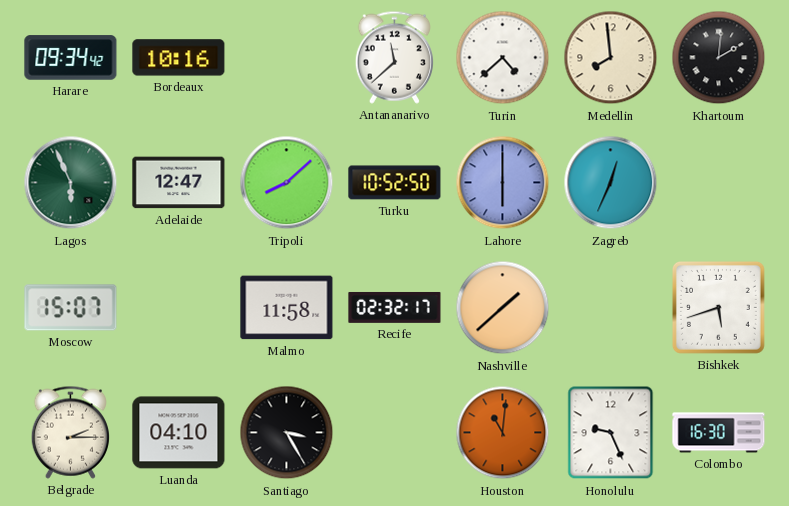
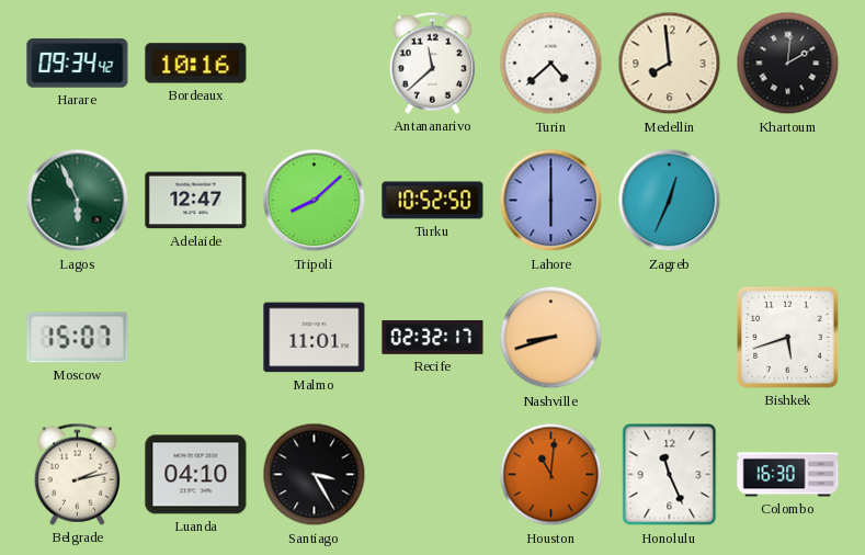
Malmo: 11:58 -> 11:01
Nashville: 1:38 -> 8:42
Belgrade: 2:15 -> 2:13
Honolulu: 9:26 -> 11:26
